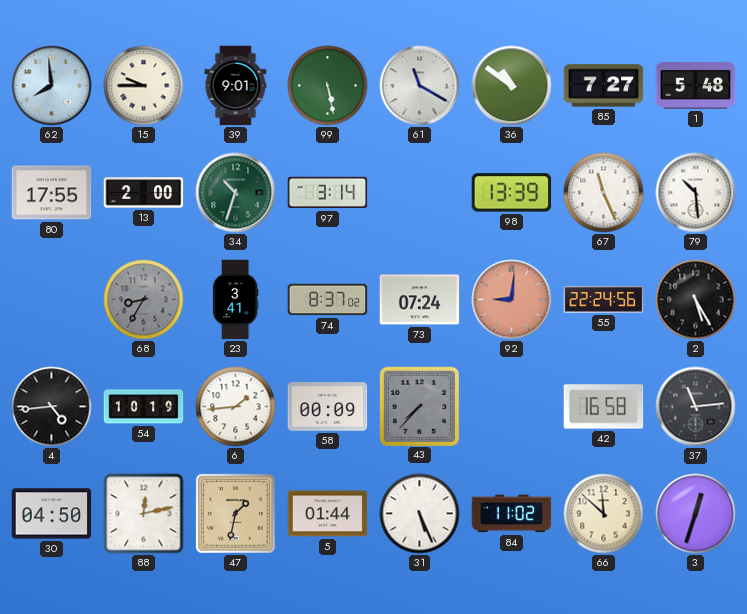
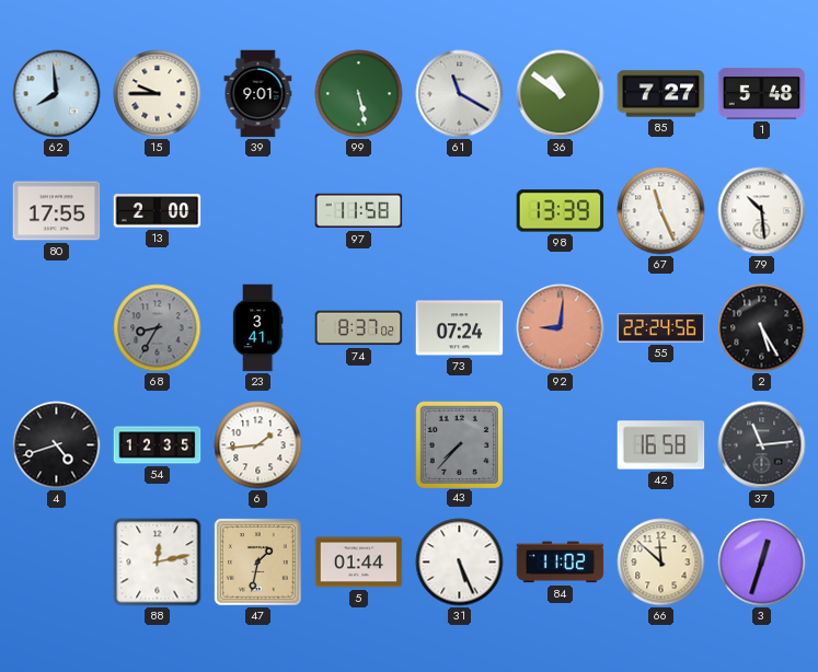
34: 10:33 -> none
97: 3:14 -> 11:58
4: 4:44 -> 4:42
54: 10:19 -> 12:35
58: 00:09 -> none
30: 04:50 -> none
